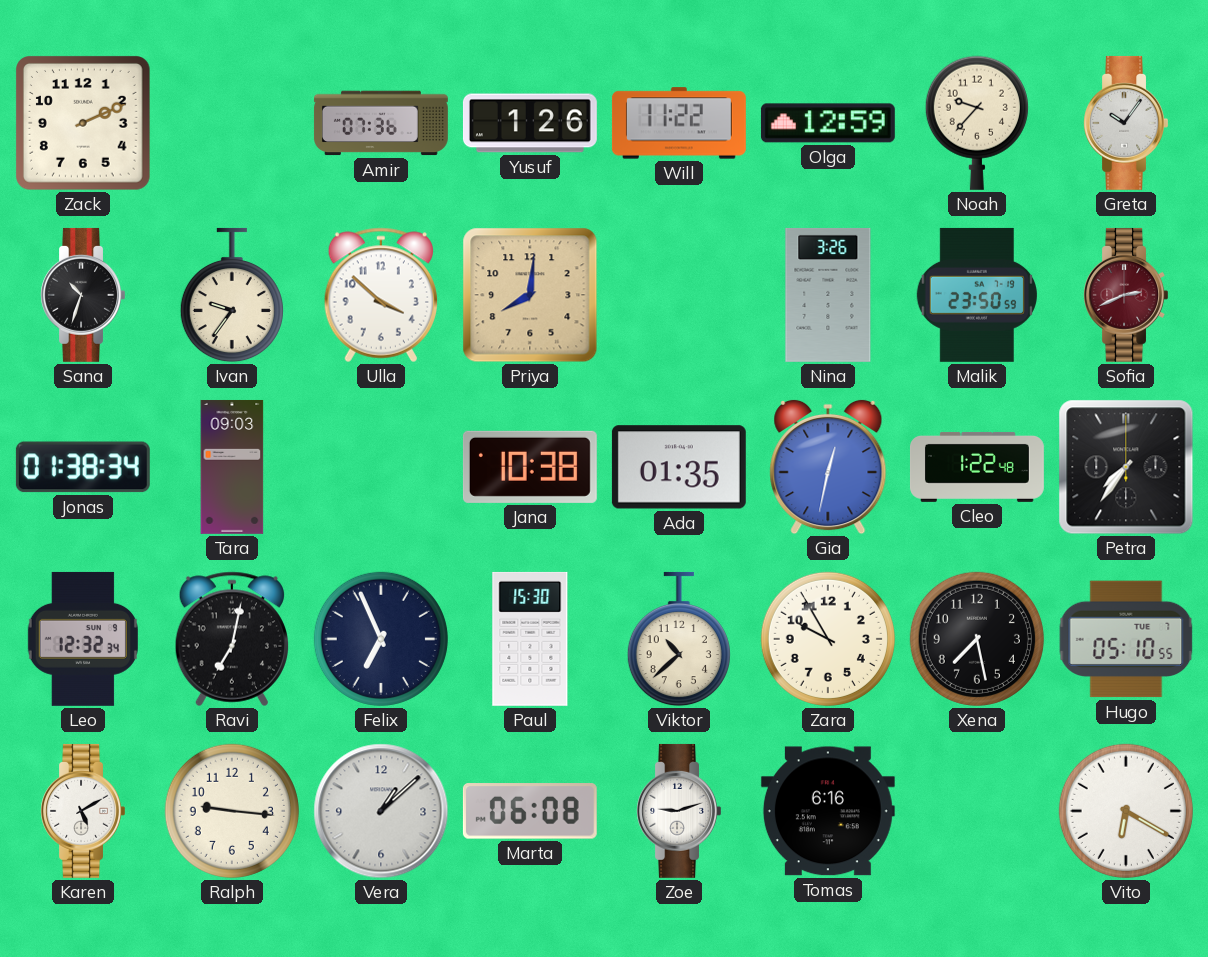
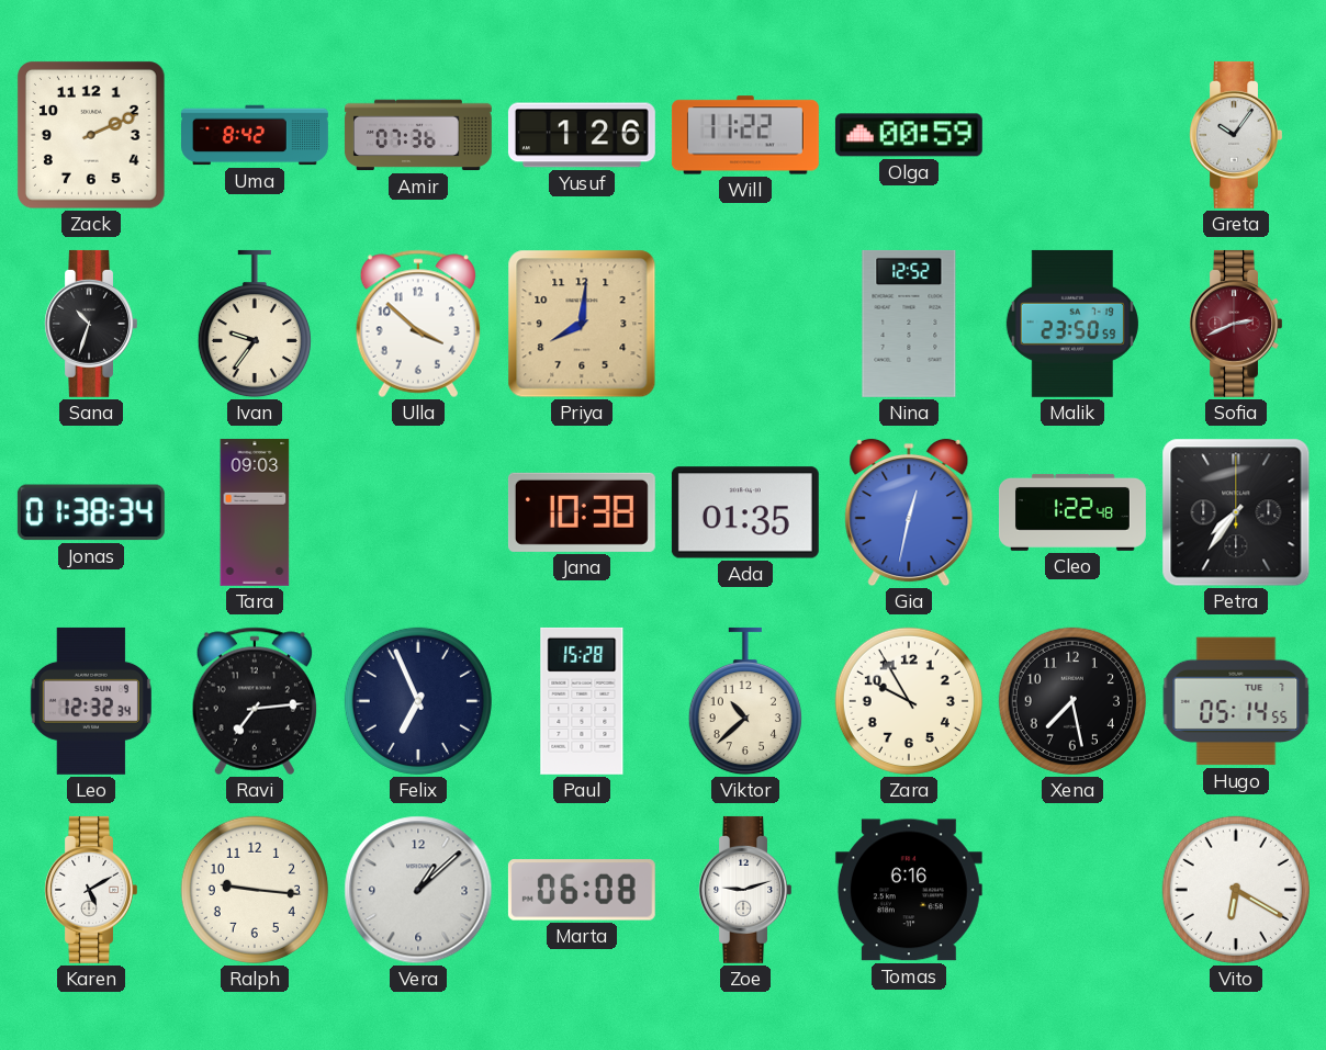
Uma: none -> 8:42
Olga: 12:59 -> 00:59
Noah: 9:37 -> none
Nina: 3:26 -> 12:52
Ravi: 7:02 -> 7:14
Paul: 15:30 -> 15:28
Hugo: 05:10 -> 05:14
